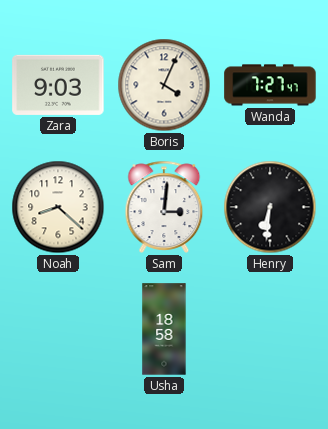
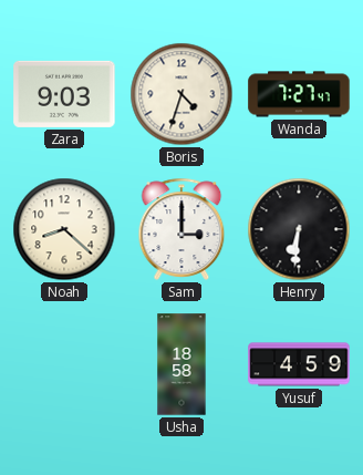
Boris: 4:04 -> 4:33
Sam: 3:01 -> 3:00
Yusuf: none -> 4:59
